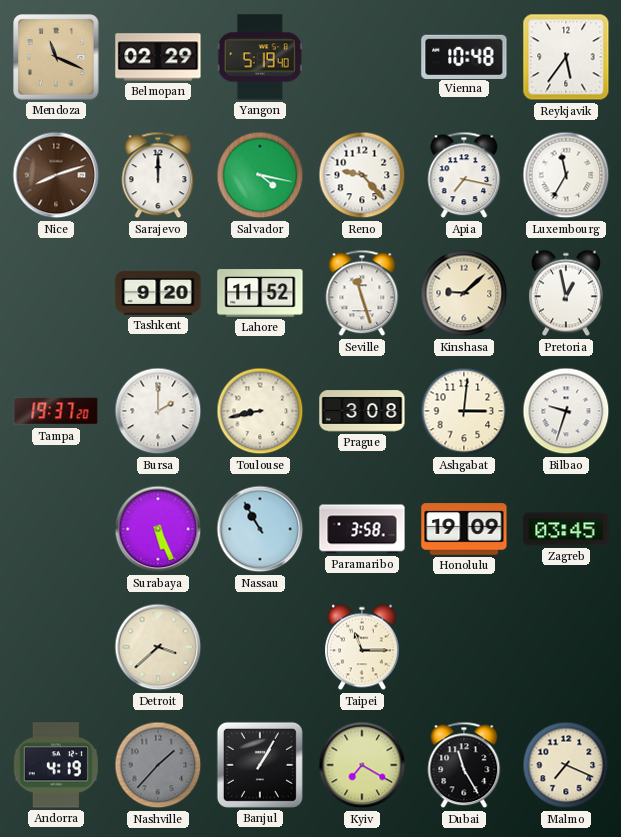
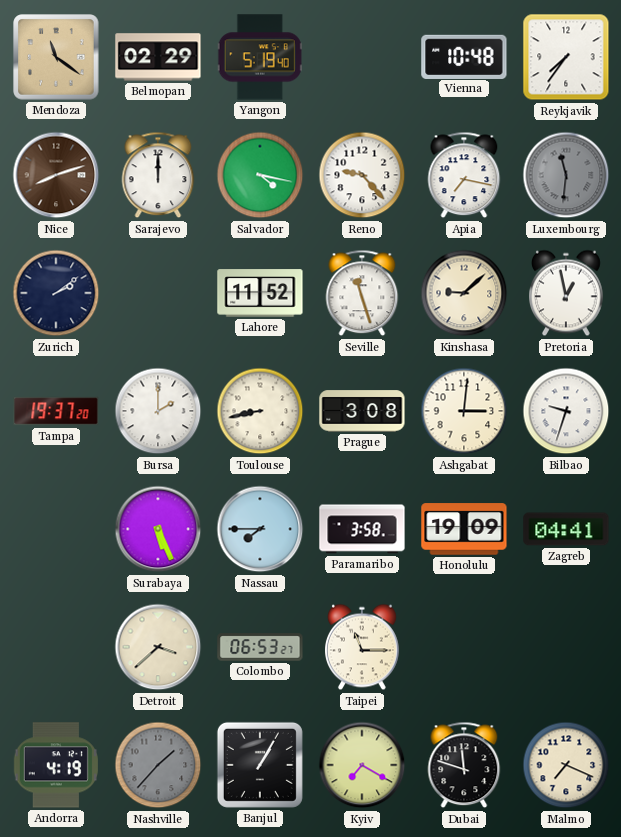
Mendoza: 11:19 -> 11:21
Reykjavik: 5:36 -> 7:36
Luxembourg: 11:35 -> 11:31
Luxembourg dial: white -> grey
Zurich: none -> 2:09
Tashkent: 9:20 -> none
Nassau: 10:55 -> 7:45
Zagreb: 03:45 -> 04:41
Colombo: none -> 06:53
Dubai: 11:25 -> 11:48
